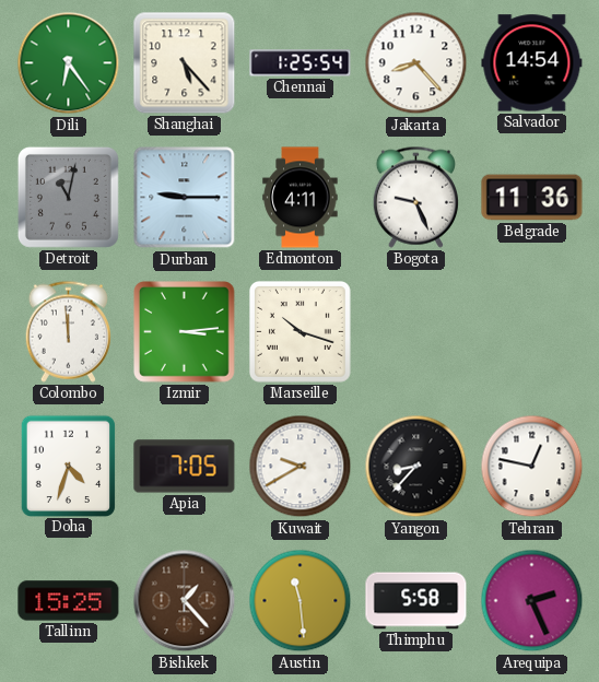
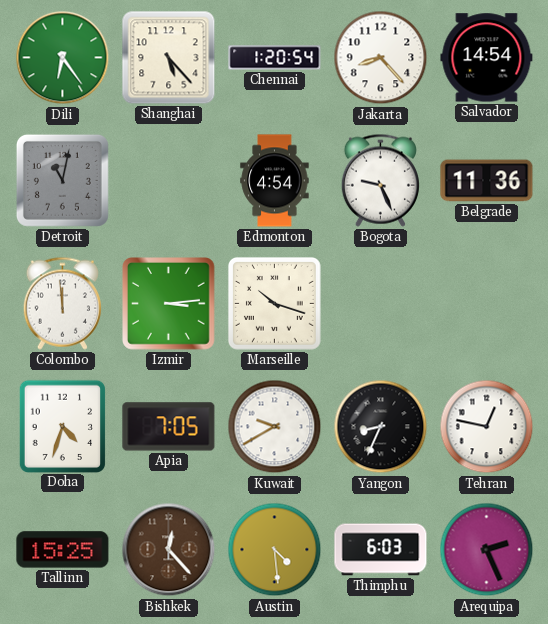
Chennai: 1:25 -> 1:20
Durban: 9:15 -> none
Edmonton: 4:11 -> 4:54
Yangon: 8:37 -> 8:34
Bishkek: 1:23 -> 12:23
Austin: 11:29 -> 4:29
Thimphu: 5:58 -> 6:03
